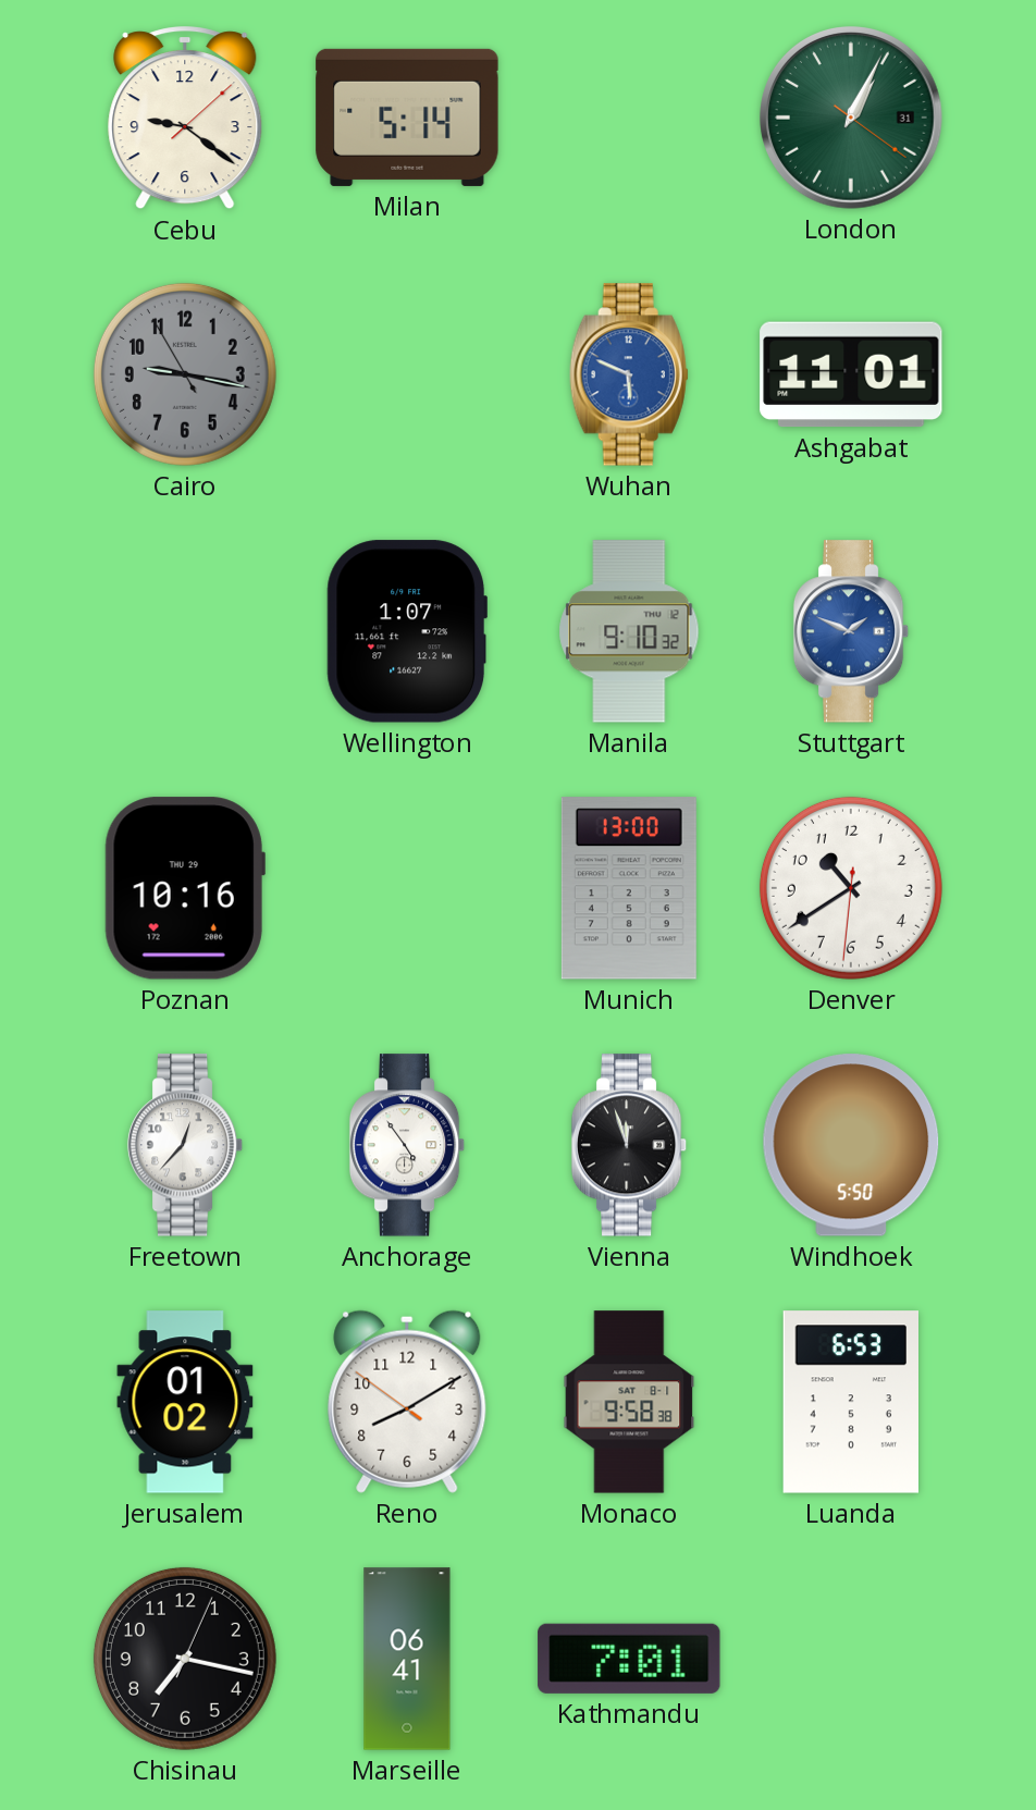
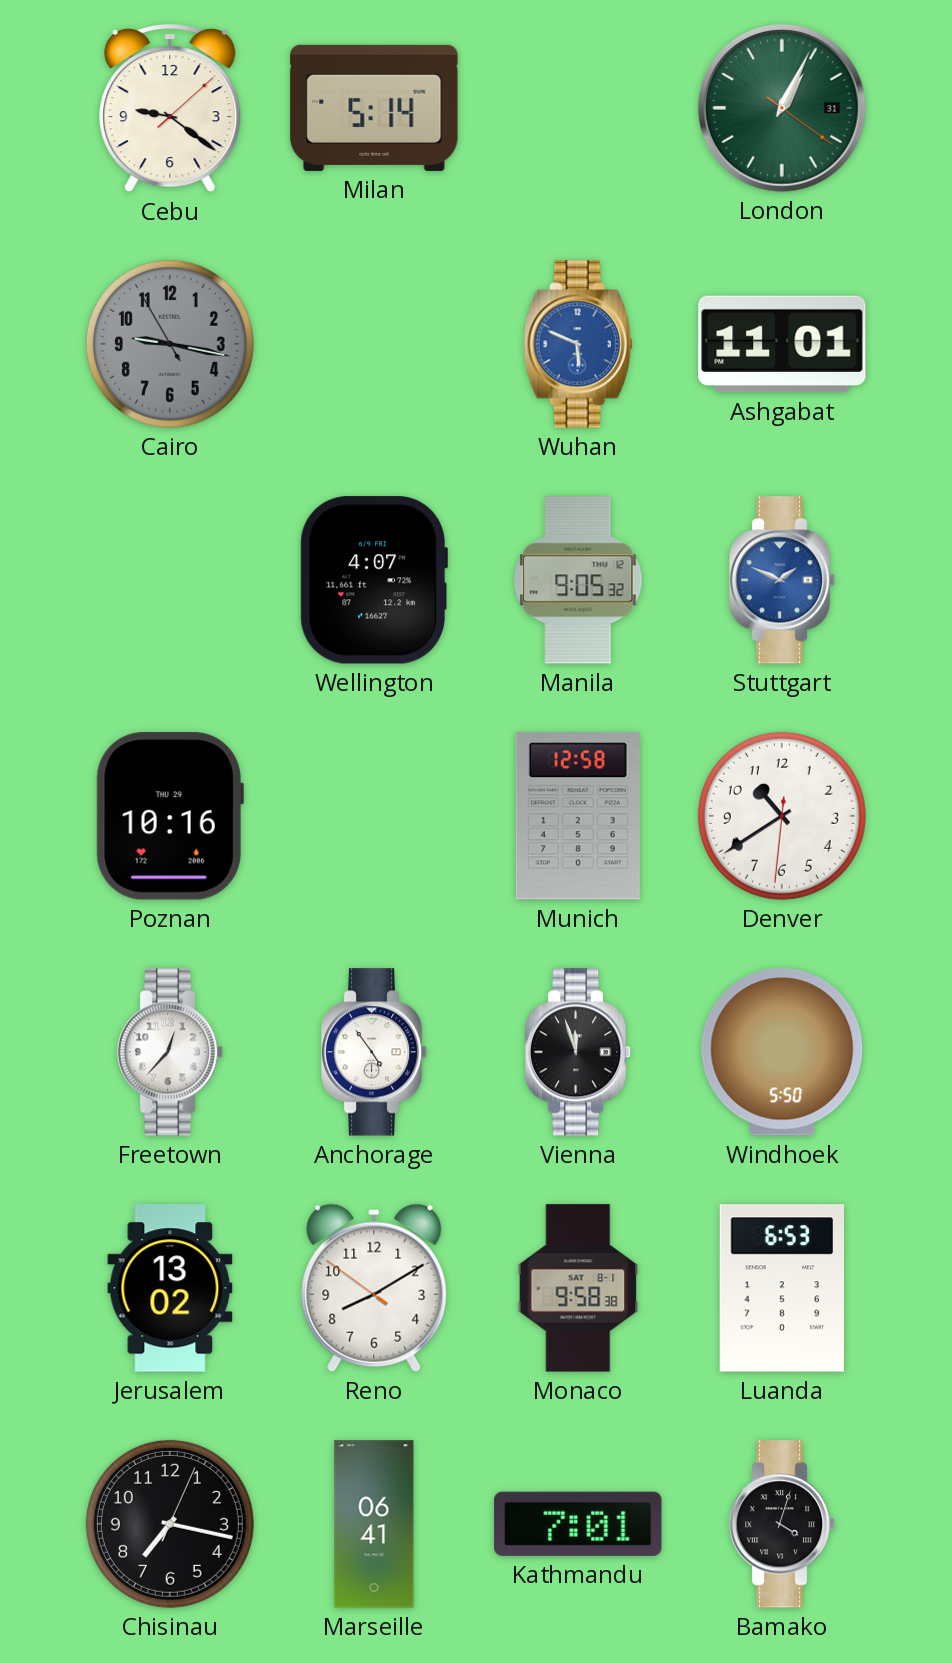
Wellington: 1:07 -> 4:07
Manila: 9:10 -> 9:05
Munich: 13:00 -> 12:58
Jerusalem: 01:02 -> 13:02
Bamako: none -> 4:03
